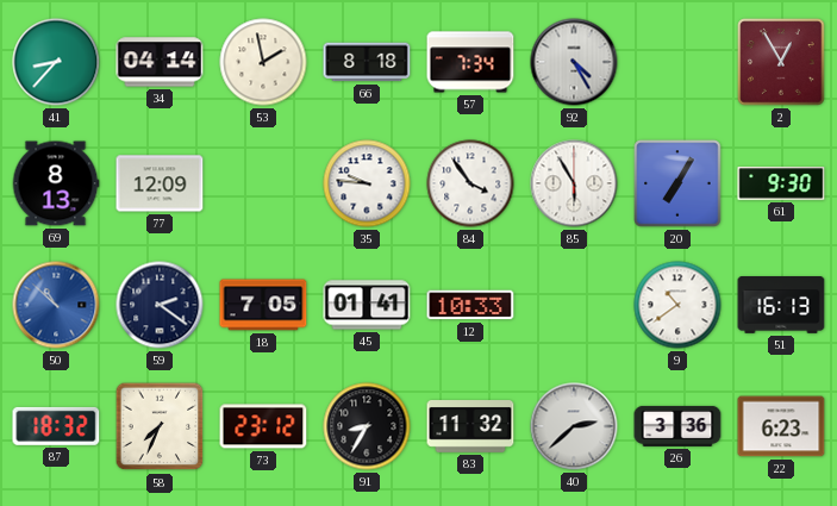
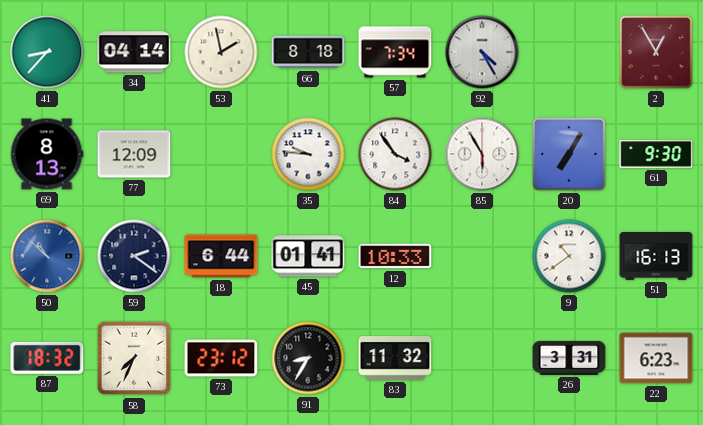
18: 7:05 -> 6:44
40: 2:38 -> none
26: 3:36 -> 3:31
